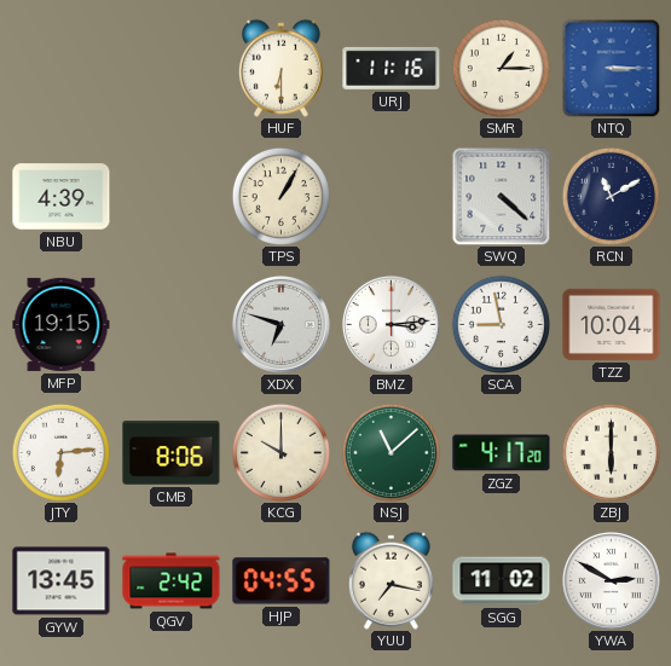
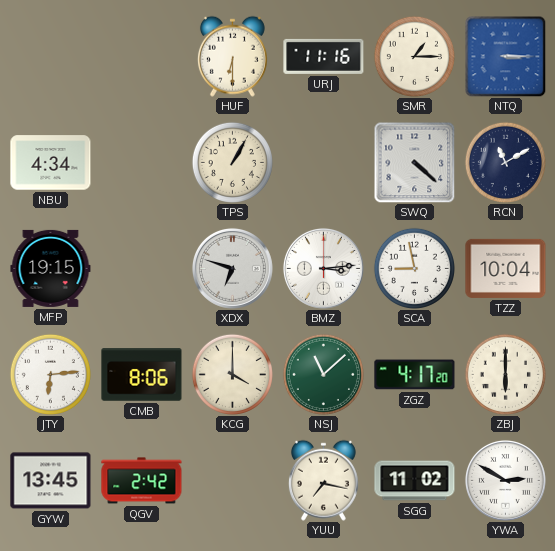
NBU: 4:39 -> 4:34
KCG: 10:00 -> 4:00
HJP: 04:55 -> none
